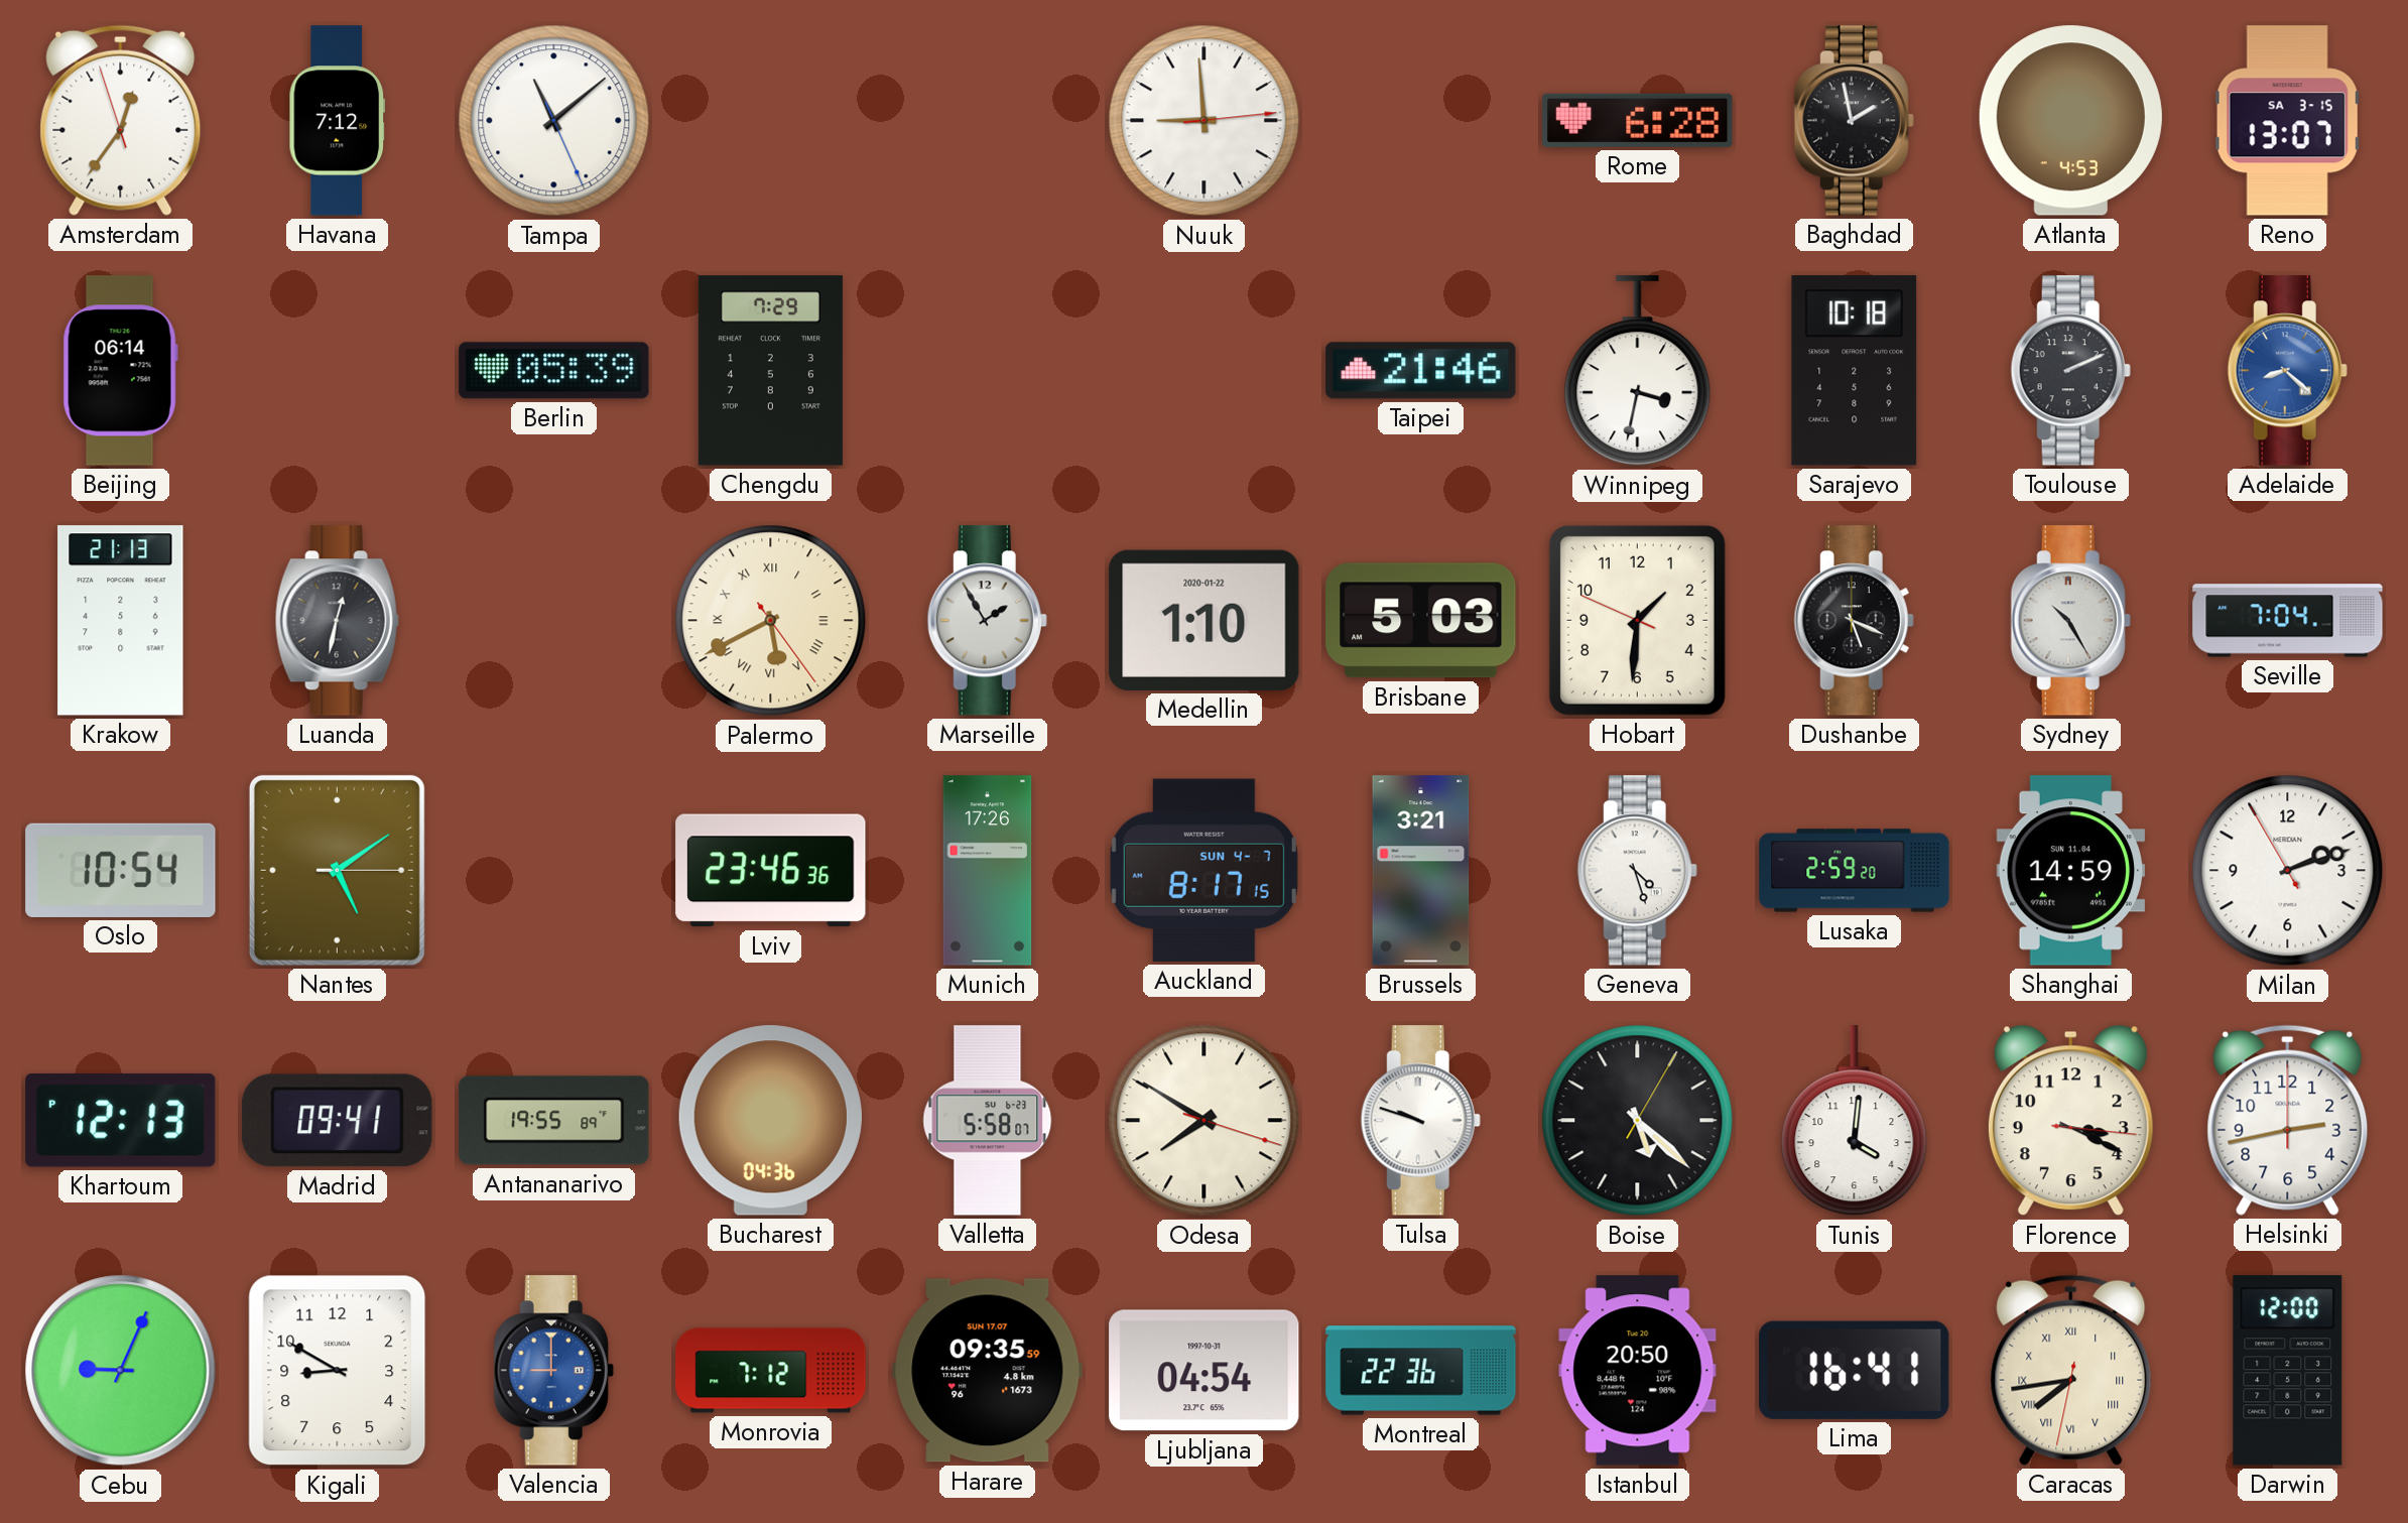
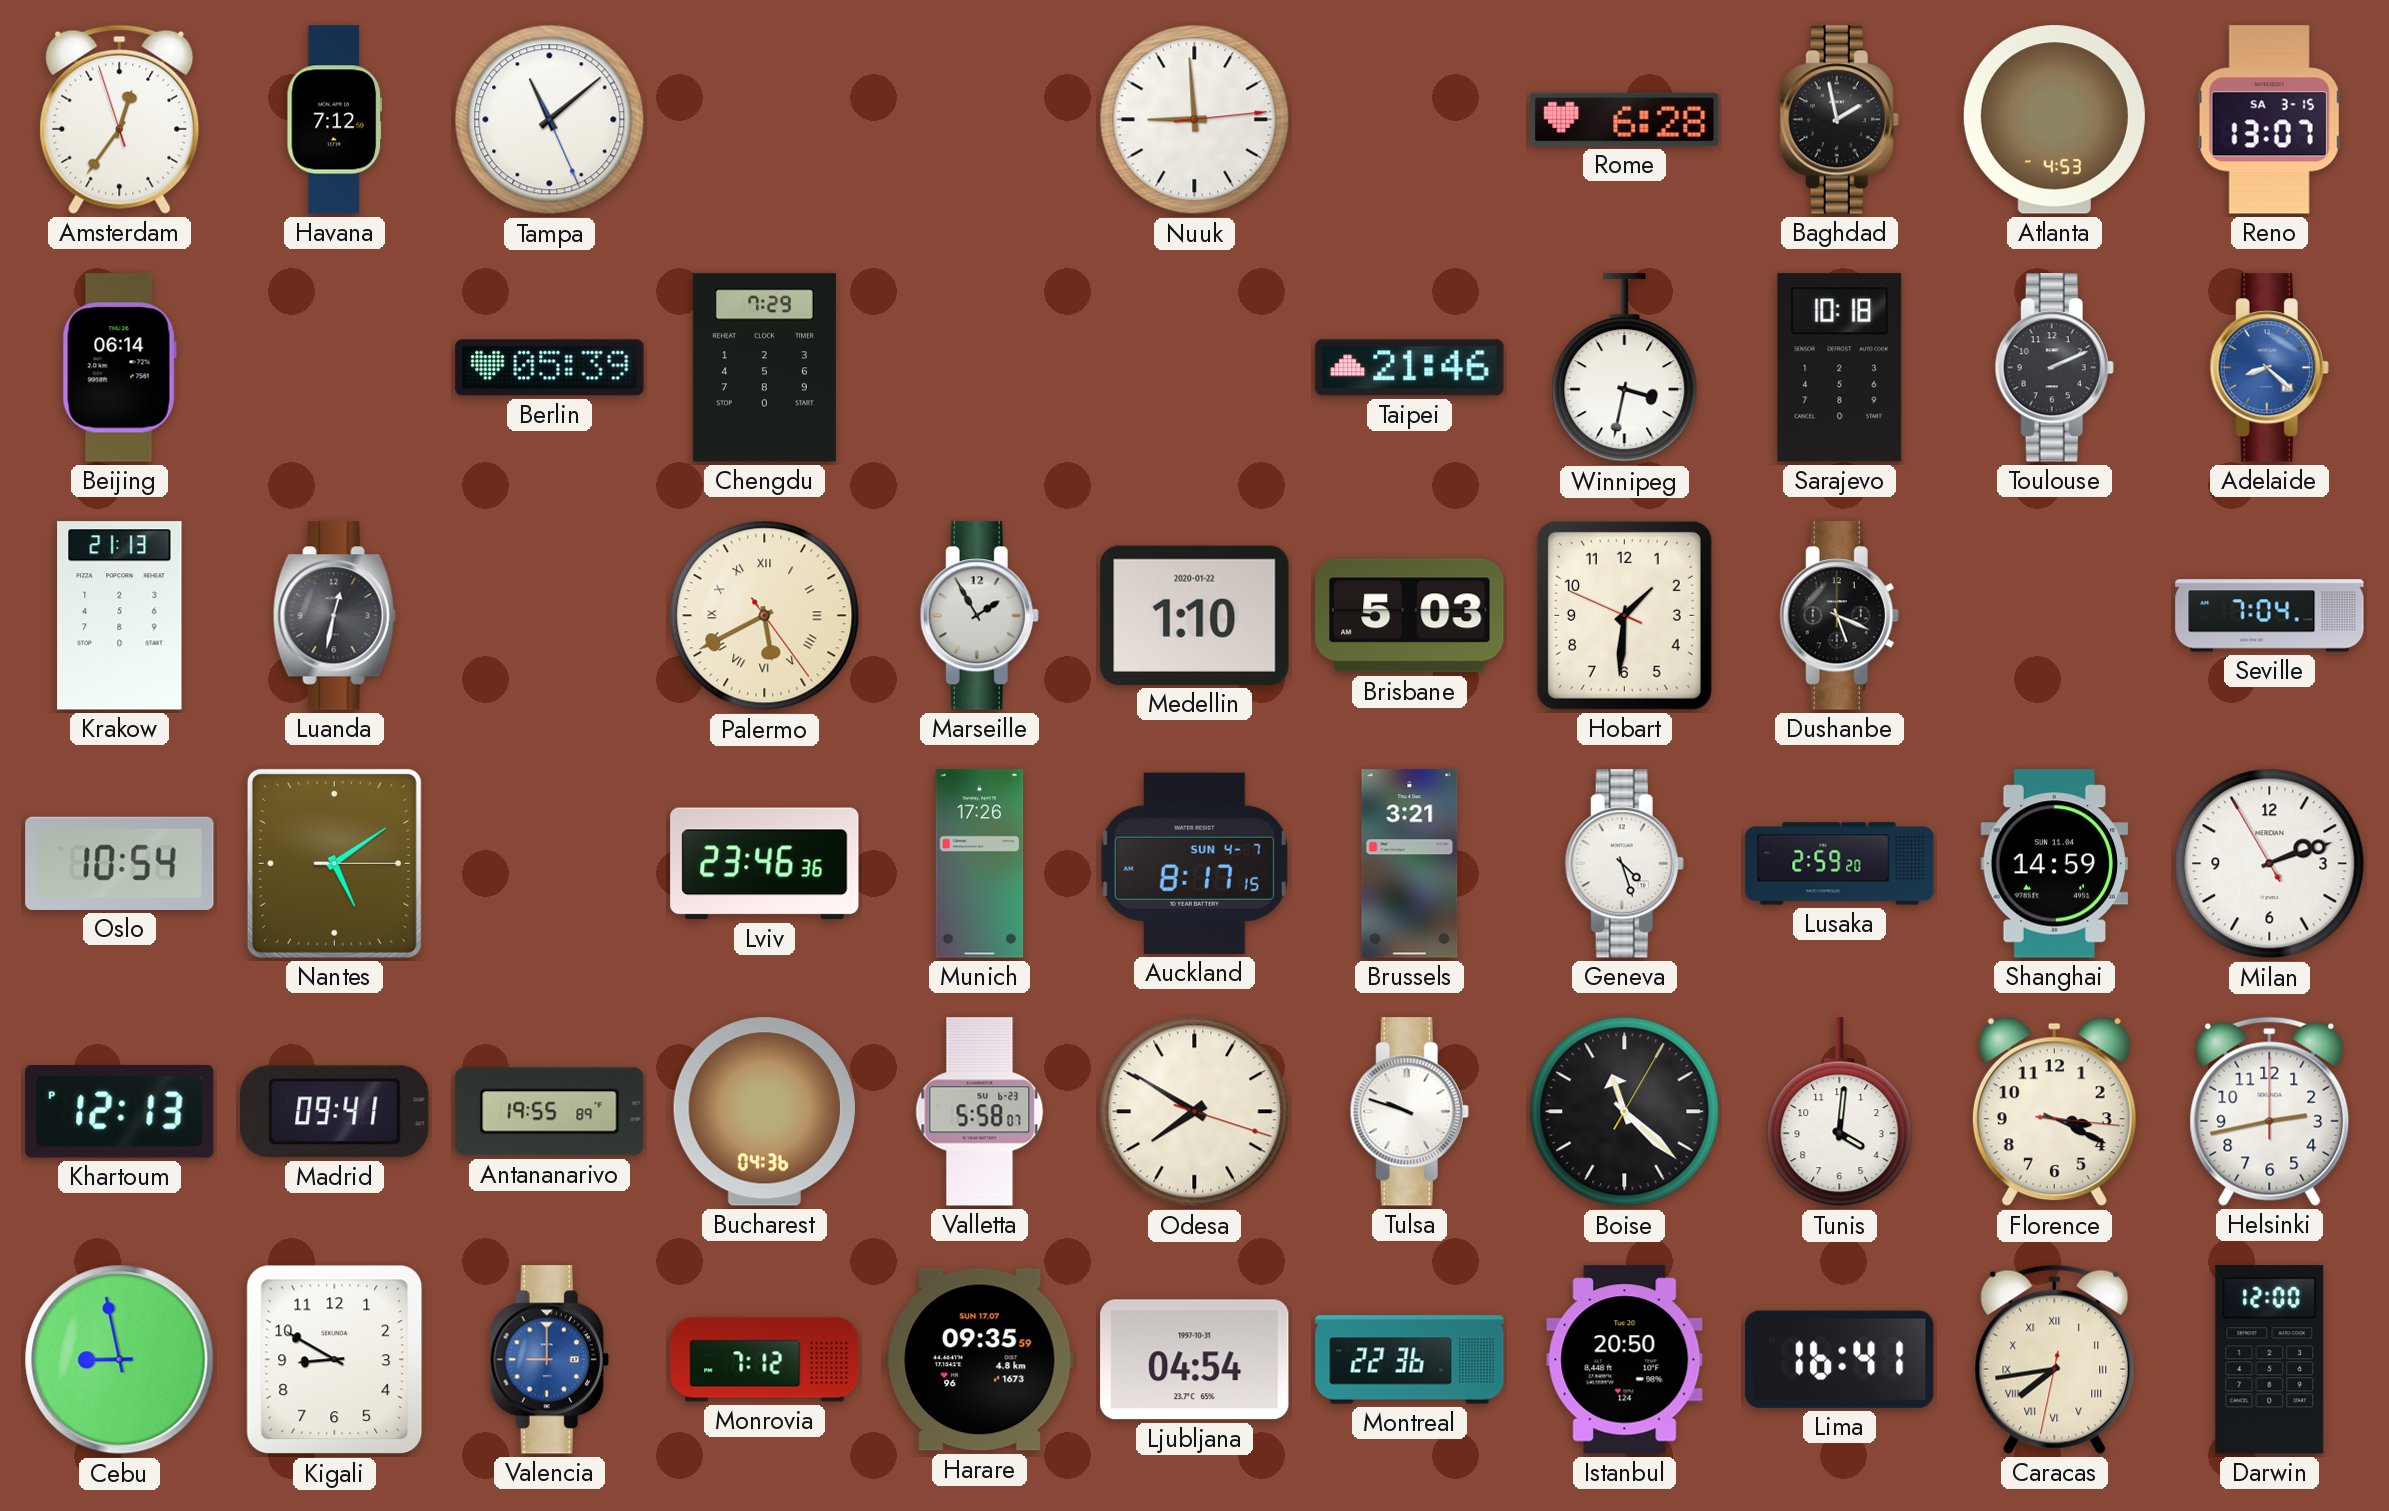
Sydney: 10:25 -> none
Boise: 5:22 -> 11:22
Cebu: 9:04 -> 8:58
